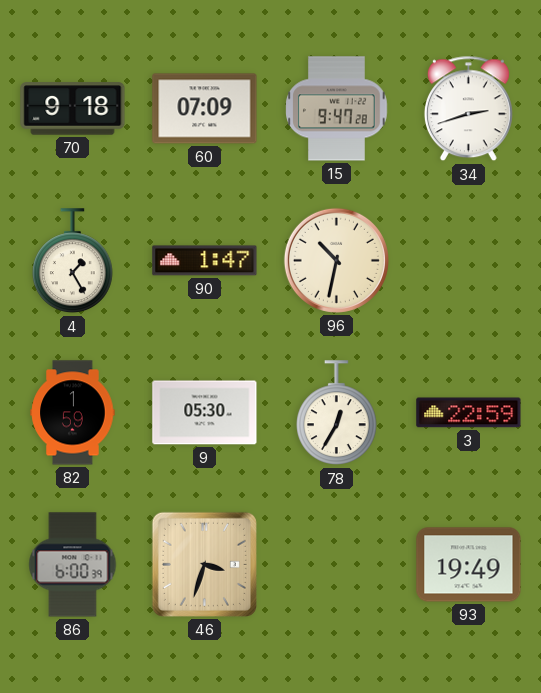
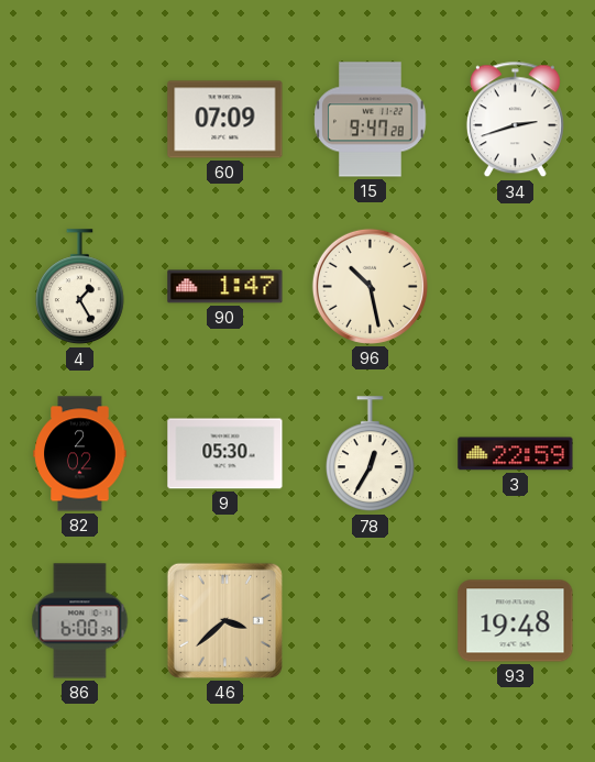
70: 9:18 -> none
96: 10:32 -> 10:28
82: 1:59 -> 2:02
46: 3:33 -> 3:38
93: 19:49 -> 19:48
